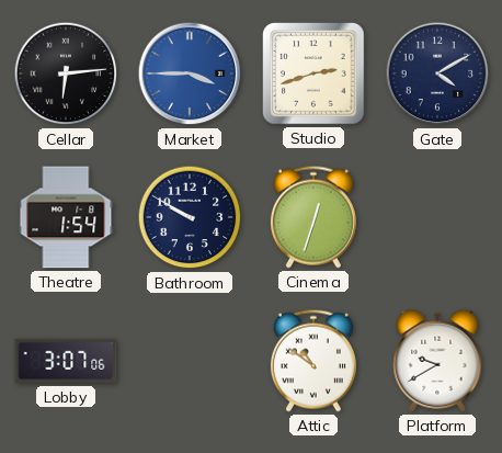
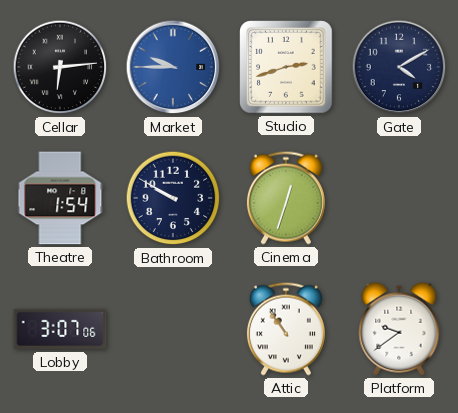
Market: 3:45 -> 9:45
Attic: 10:51 -> 10:54
Platform: 9:40 -> 9:39
